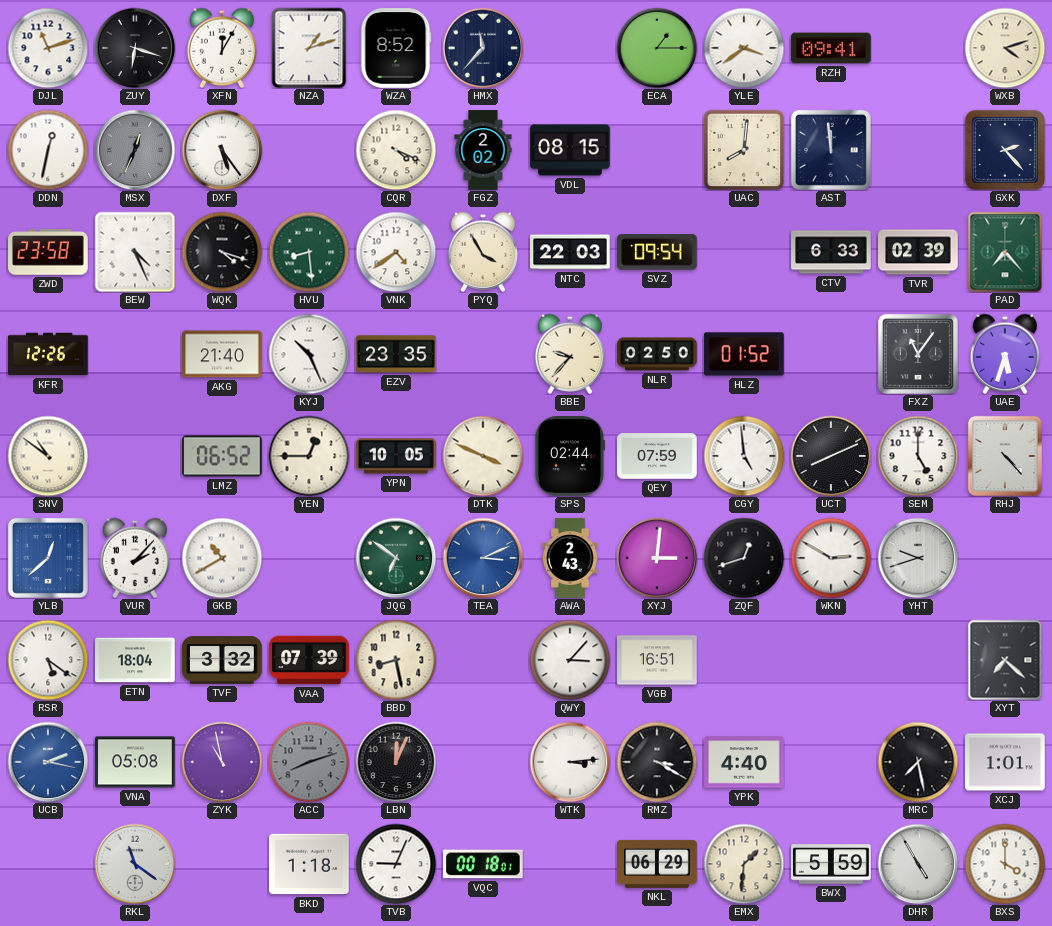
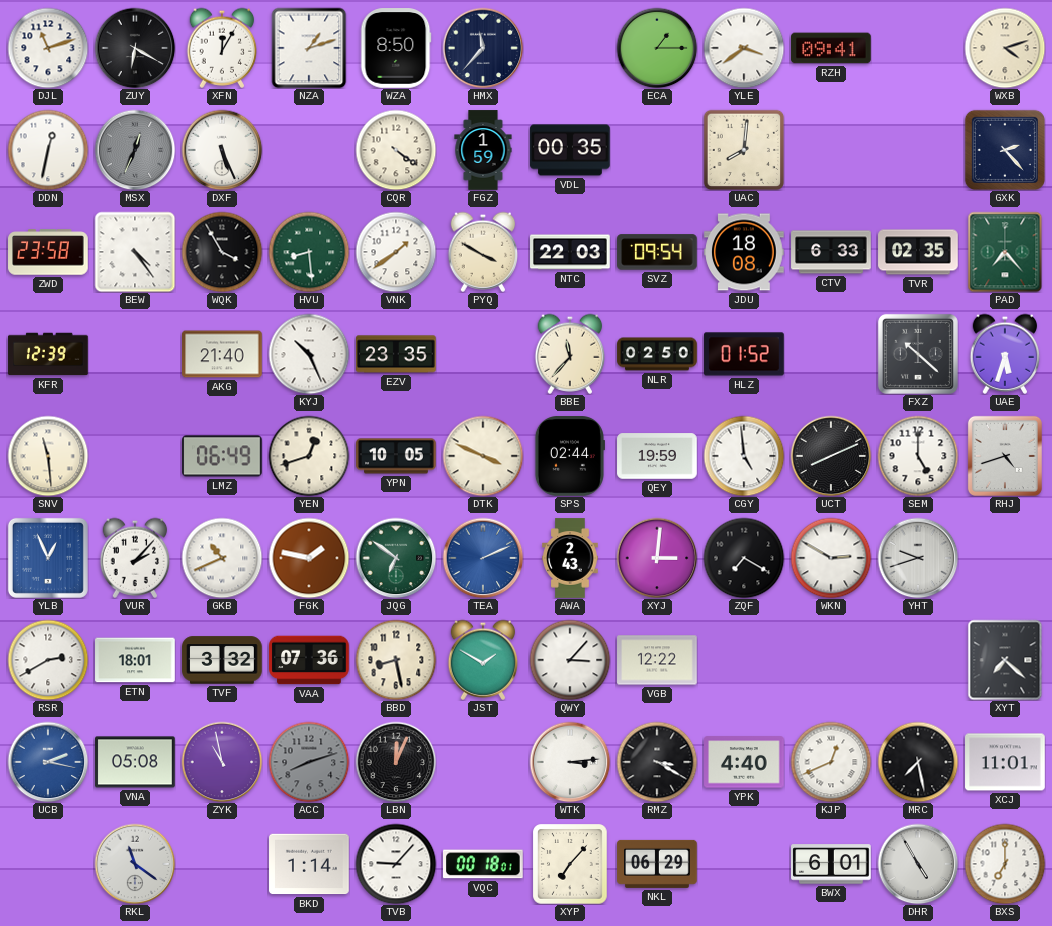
ZUY: 6:18 -> 6:20
WZA: 8:52 -> 8:50
DXF: 5:24 -> 5:26
CQR: 4:19 -> 4:21
FGZ: 2:02 -> 1:59
VDL: 08:15 -> 00:35
AST: 11:59 -> none
BEW: 4:26 -> 4:24
WQK: 4:18 -> 3:55
VNK: 4:39 -> 1:39
PYQ: 3:55 -> 3:50
JDU: none -> 18:08
TVR: 02:39 -> 02:35
KFR: 12:26 -> 12:39
BBE: 9:37 -> 11:37
FXZ: 11:06 -> 10:22
SNV: 10:51 -> 11:29
LMZ: 06:52 -> 06:49
YEN: 12:45 -> 12:42
QEY: 07:59 -> 19:59
RHJ: 4:23 -> 4:42
YLB: 12:38 -> 12:56
GKB: 10:40 -> 10:41
FGK: none -> 1:47
TEA: 3:11 -> 2:11
ZQF: 12:42 -> 7:20
RSR: 5:21 -> 2:40
ETN: 18:04 -> 18:01
VAA: 07:39 -> 07:36
JST: none -> 1:50
VGB: 16:51 -> 12:22
KJP: none -> 12:41
XCJ: 1:01 -> 11:01
BKD: 1:18 -> 1:14
TVB: 9:04 -> 9:07
XYP: none -> 7:07
EMX: 1:31 -> none
BWX: 5:59 -> 6:01
BXS: 4:00 -> 7:00
